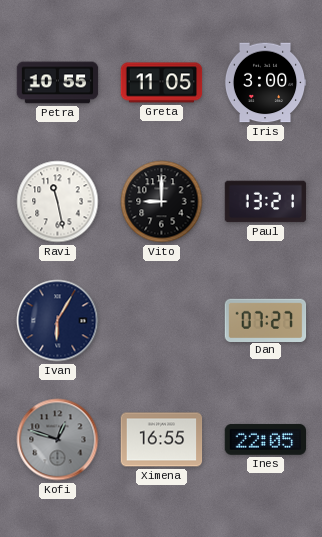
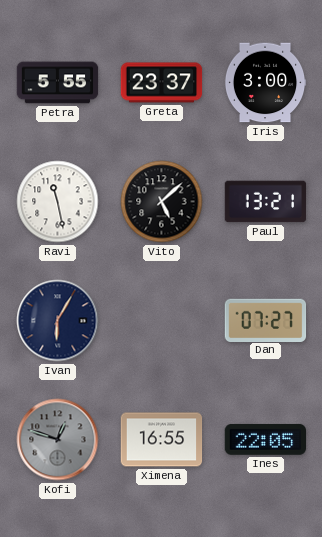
Petra: 10:55 -> 5:55
Greta: 11:05 -> 23:37
Vito: 9:00 -> 5:08
